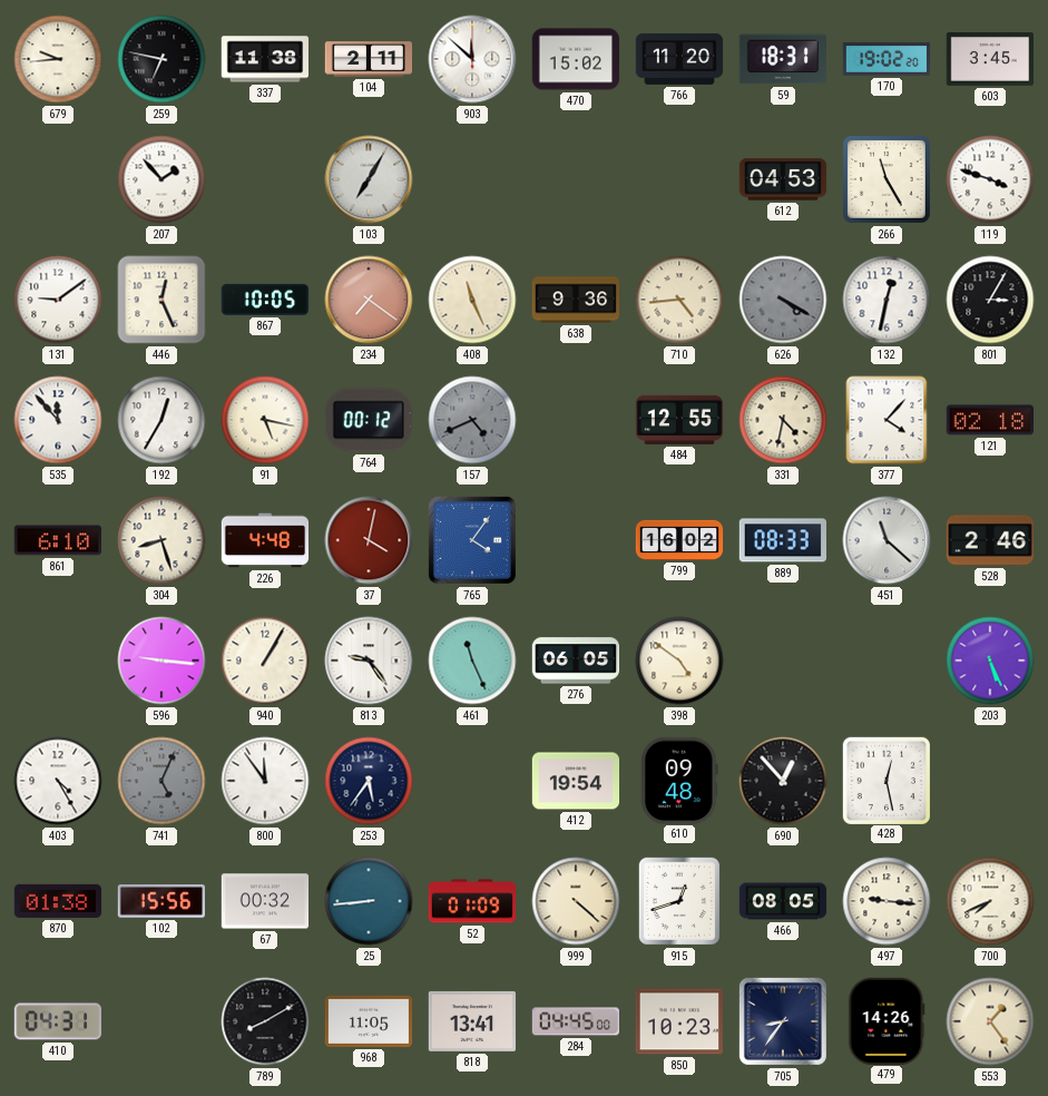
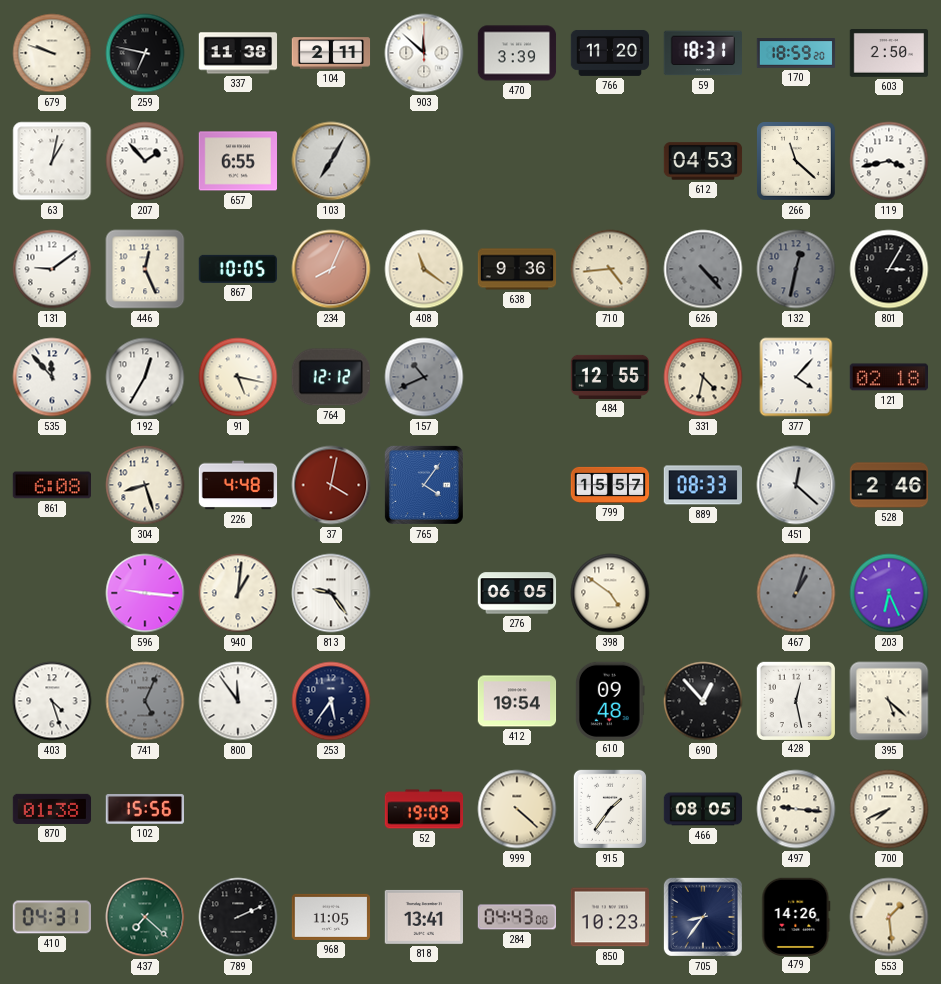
679: 9:44 -> 9:48
470: 15:02 -> 3:39
170: 19:02 -> 18:59
603: 3:45 -> 2:50
63: none -> 1:02
657: none -> 6:55
266: 11:25 -> 11:22
119: 3:48 -> 3:43
234: 7:21 -> 8:04
408: 11:26 -> 11:21
626: 4:20 -> 4:23
132 dial: white -> grey
764: 00:12 -> 12:12
157: 4:41 -> 10:41
861: 6:10 -> 6:08
799: 16:02 -> 15:57
451: 11:22 -> 12:22
940: 1:05 -> 1:01
461: 11:26 -> none
467: none -> 1:03
203: 5:26 -> 6:26
403: 4:25 -> 4:27
395: none -> 5:22
67: 00:32 -> none
25: 8:44 -> none
52: 01:09 -> 19:09
915: 12:42 -> 1:36
437: none -> 7:22
789: 8:10 -> 2:11
284: 04:45 -> 04:43
553: 1:24 -> 1:29
